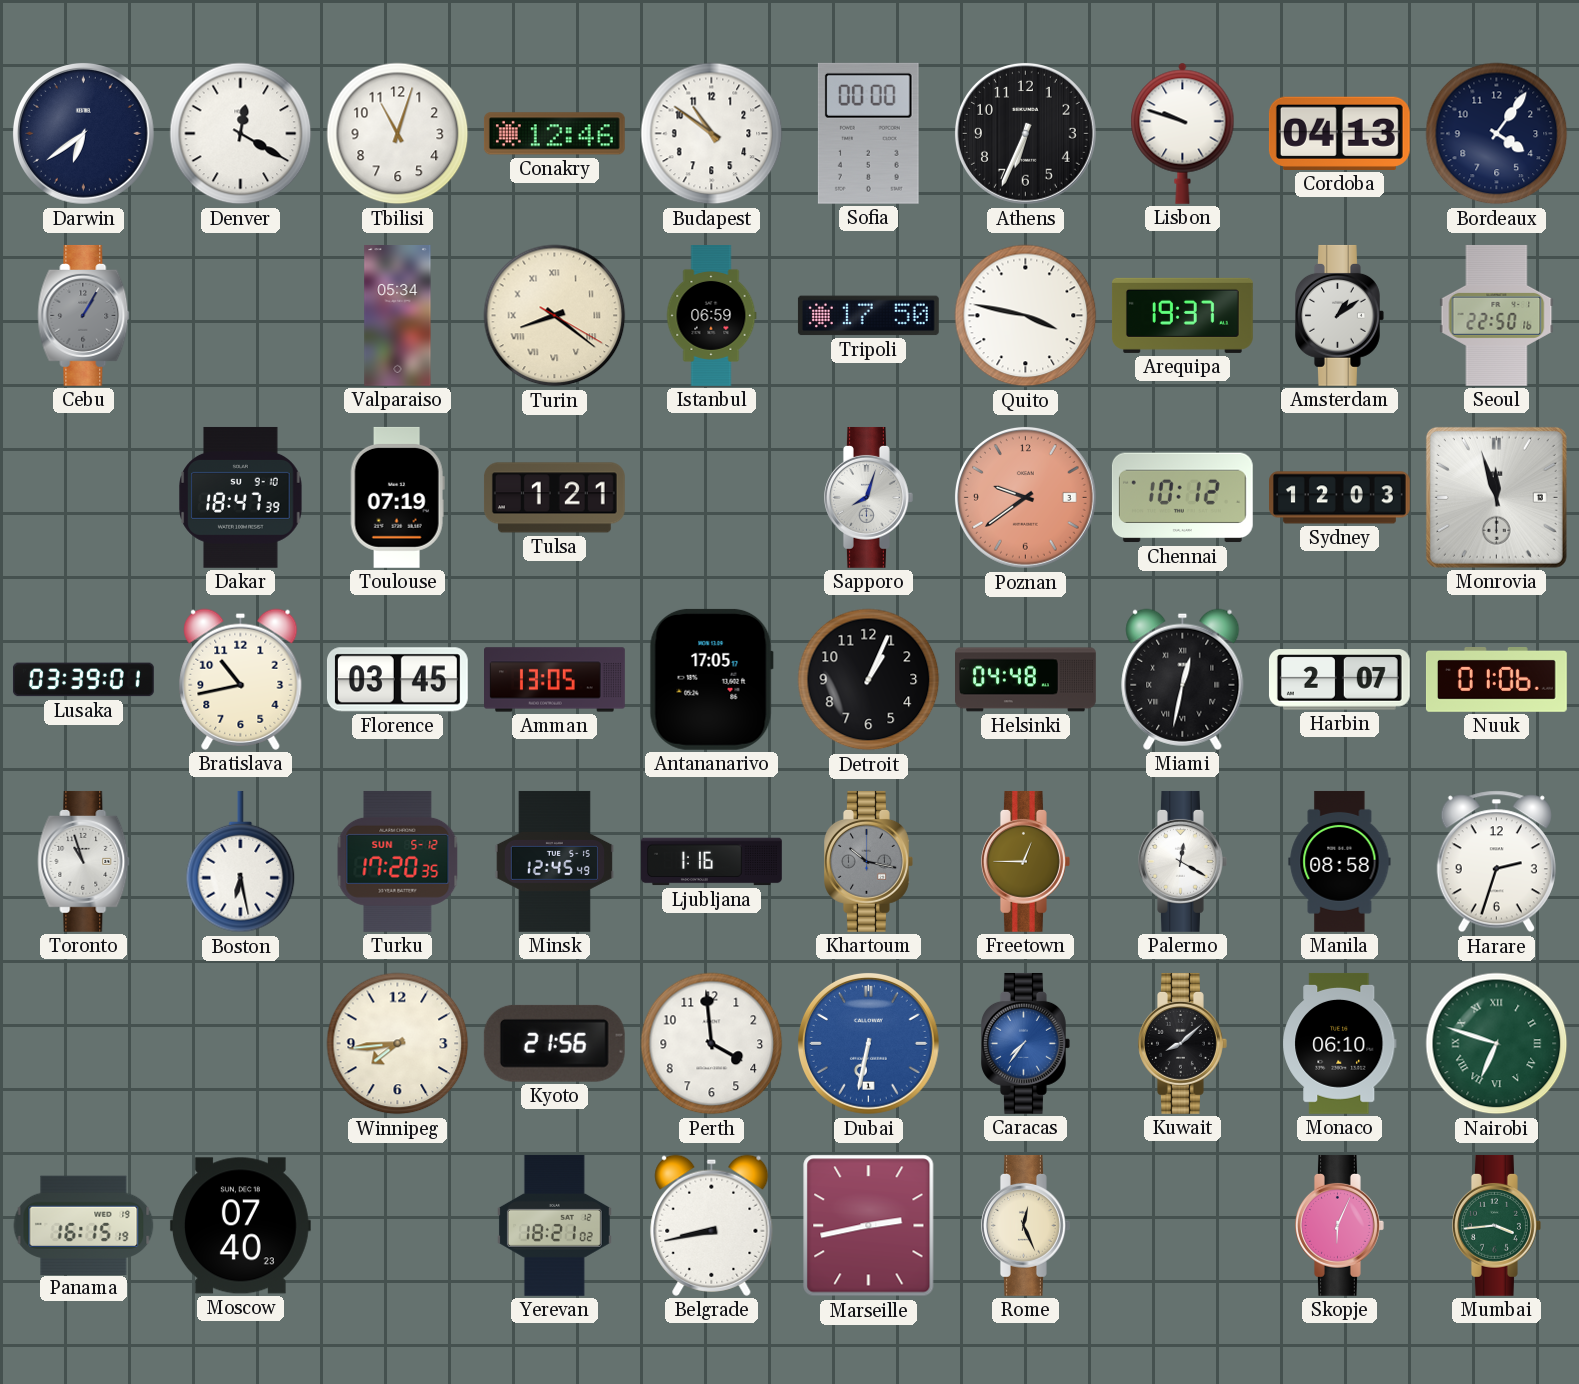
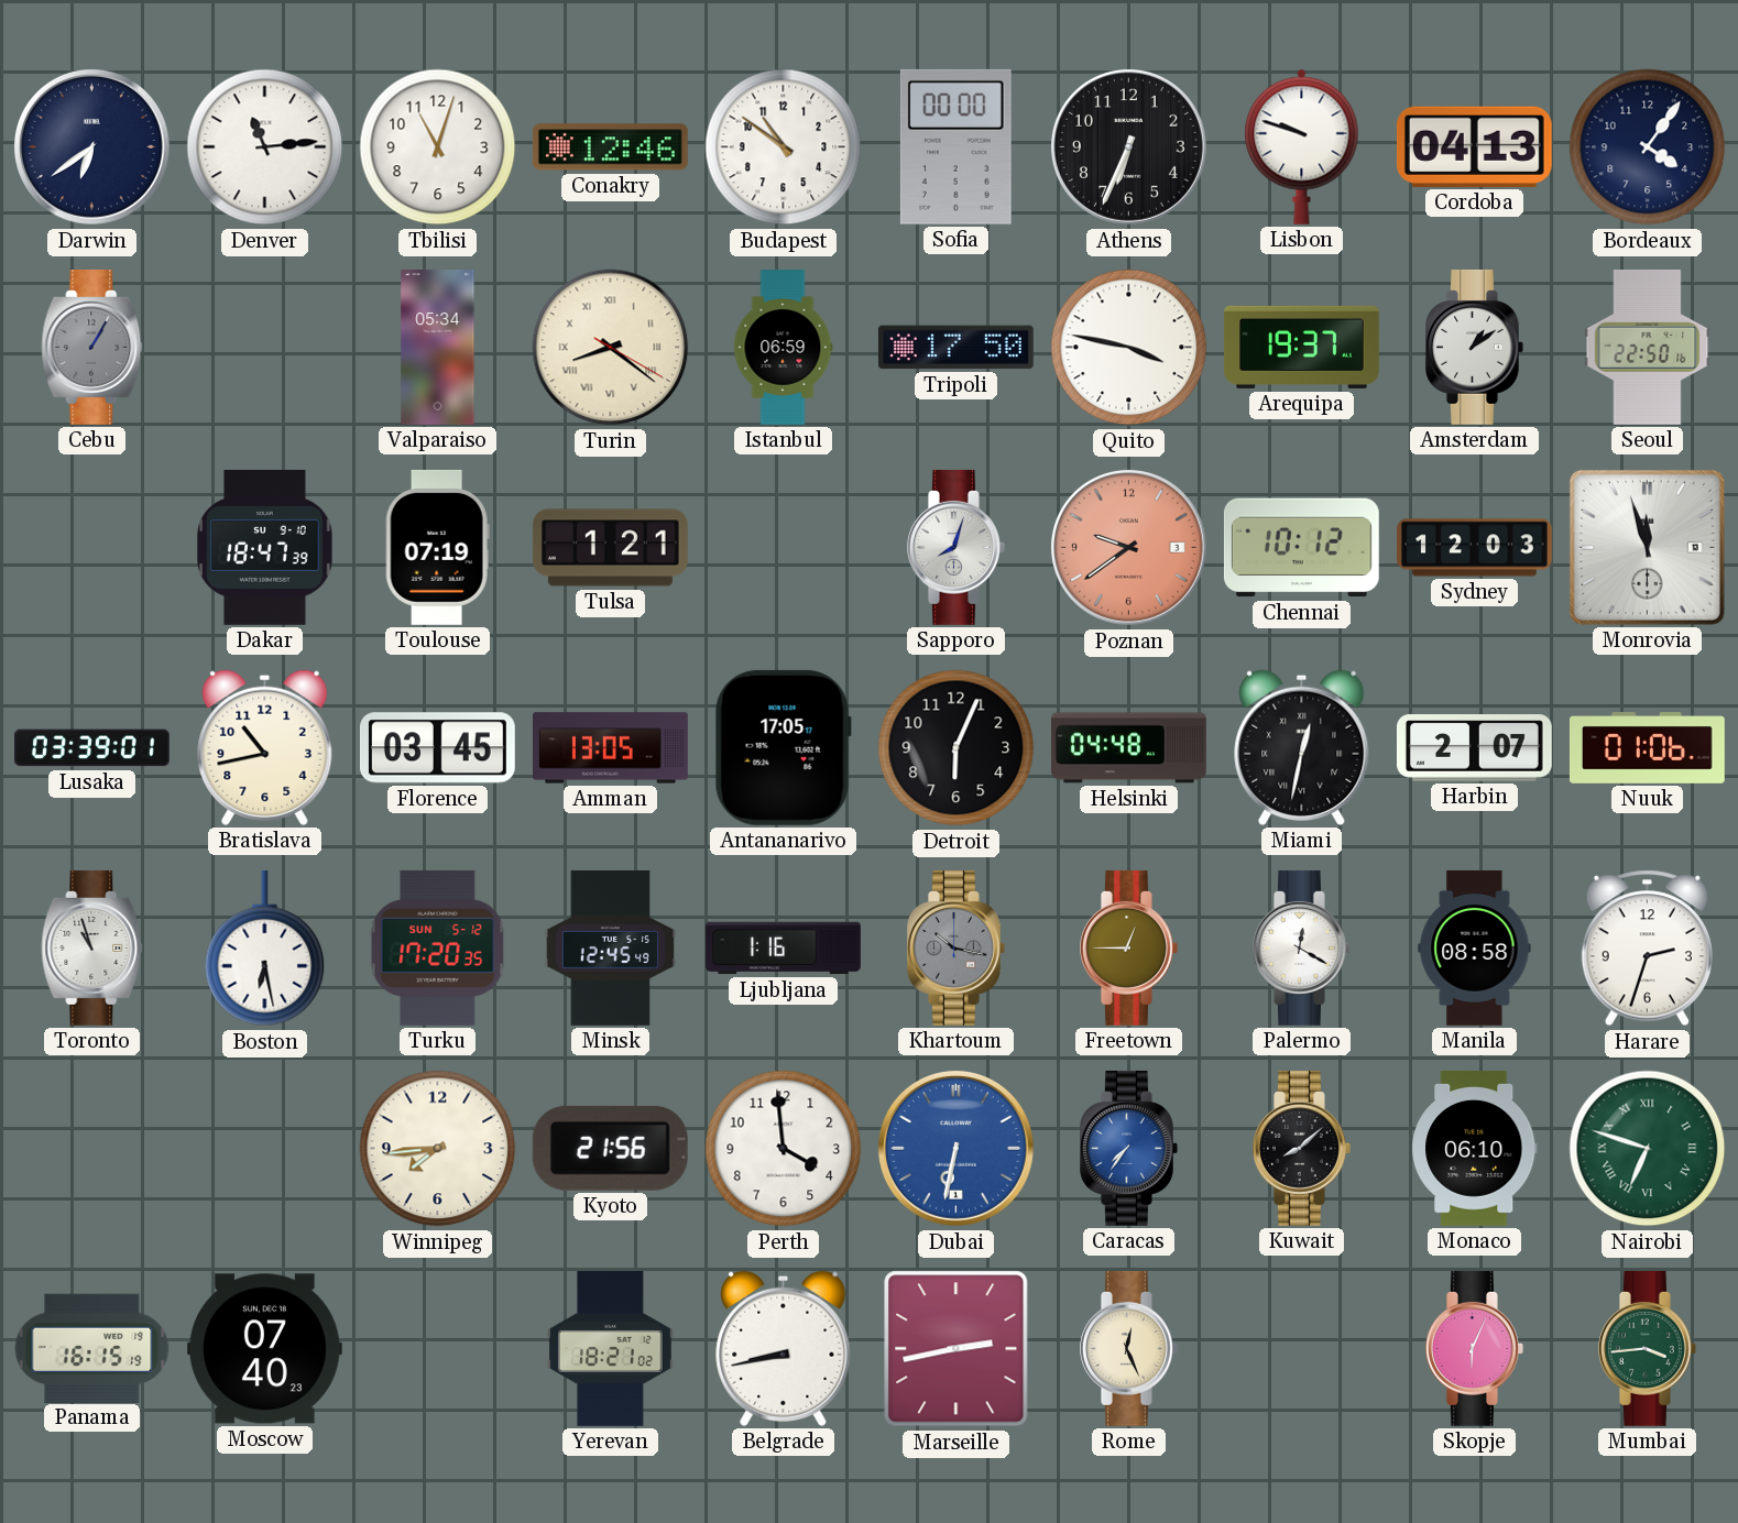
Denver: 12:20 -> 11:14
Detroit: 1:04 -> 6:04
